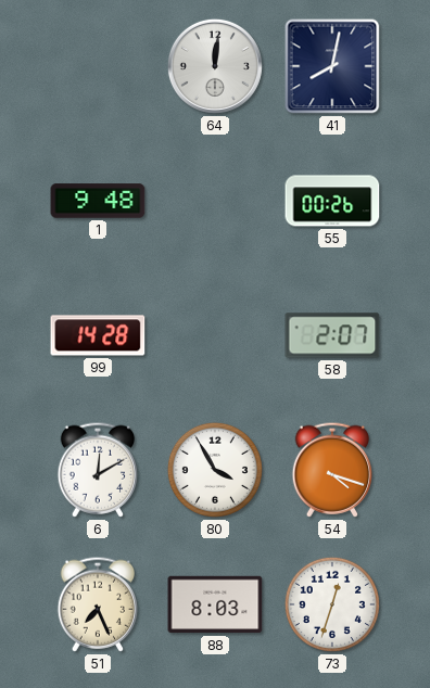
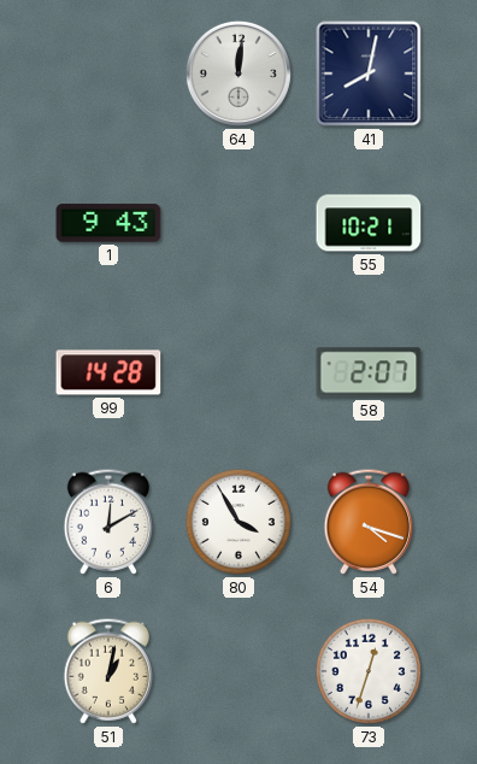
1: 9:48 -> 9:43
55: 00:26 -> 10:21
51: 7:26 -> 1:02
88: 8:03 -> none
